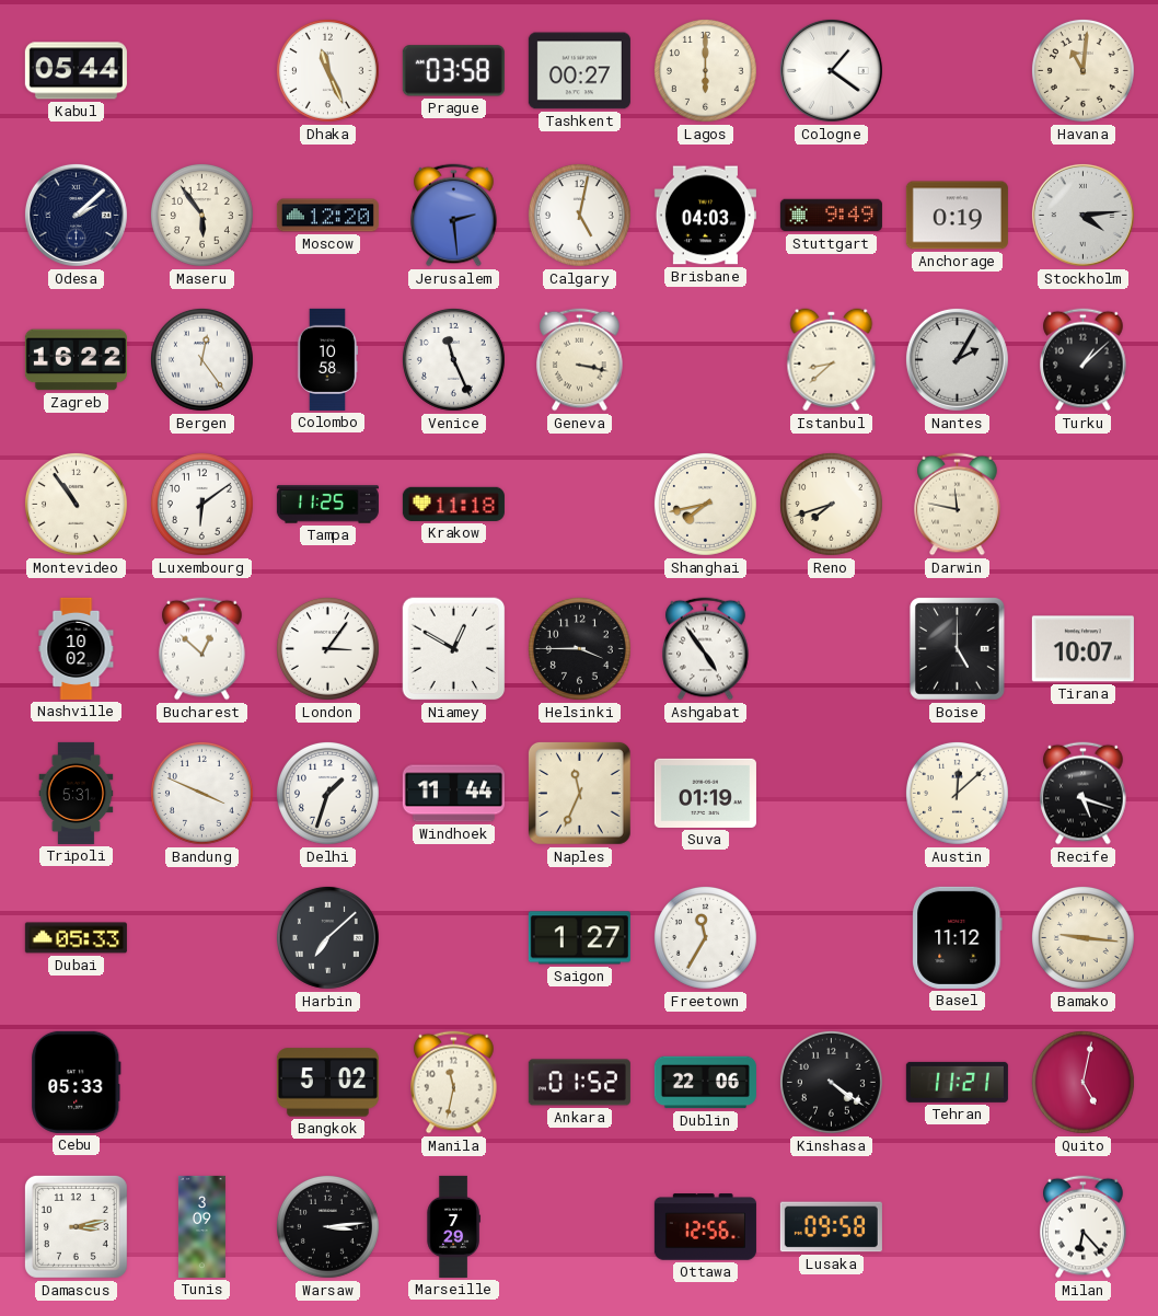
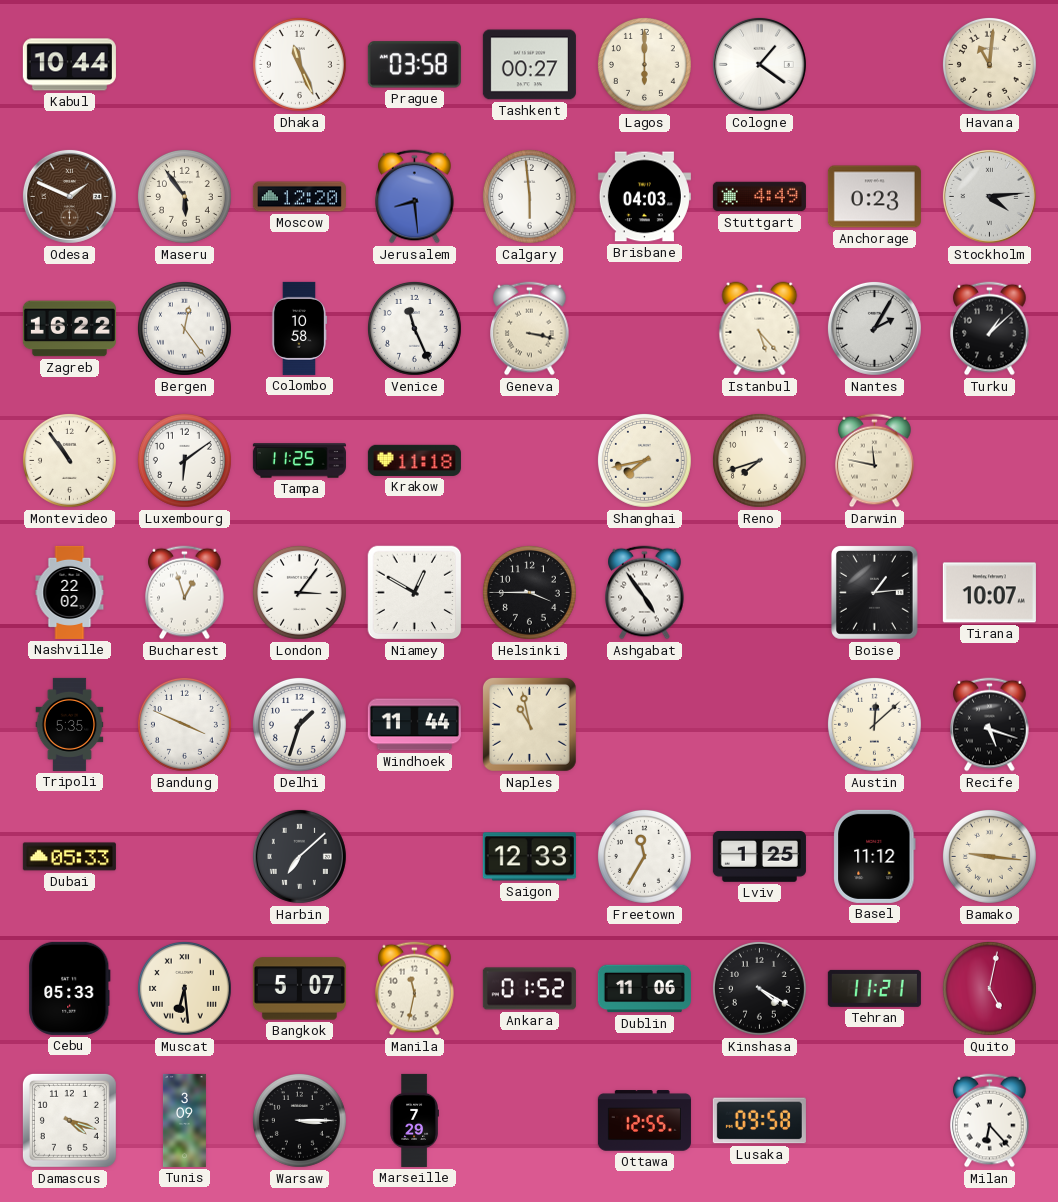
Kabul: 05:44 -> 10:44
Odesa: 2:08 -> 1:49
Odesa dial: navy -> brown
Jerusalem: 2:29 -> 8:29
Calgary: 5:02 -> 5:59
Stuttgart: 9:49 -> 4:49
Anchorage: 0:19 -> 0:23
Istanbul: 8:38 -> 5:23
Nashville: 10:02 -> 22:02
Bucharest: 12:52 -> 12:57
Boise: 5:00 -> 1:14
Tripoli: 5:31 -> 5:35
Naples: 11:34 -> 10:58
Suva: 01:19 -> none
Saigon: 1:27 -> 12:33
Lviv: none -> 1:25
Muscat: none -> 6:29
Bangkok: 5:02 -> 5:07
Dublin: 22:06 -> 11:06
Kinshasa: 4:21 -> 4:20
Damascus: 3:13 -> 4:18
Warsaw: 3:14 -> 3:15
Ottawa: 12:56 -> 12:55
